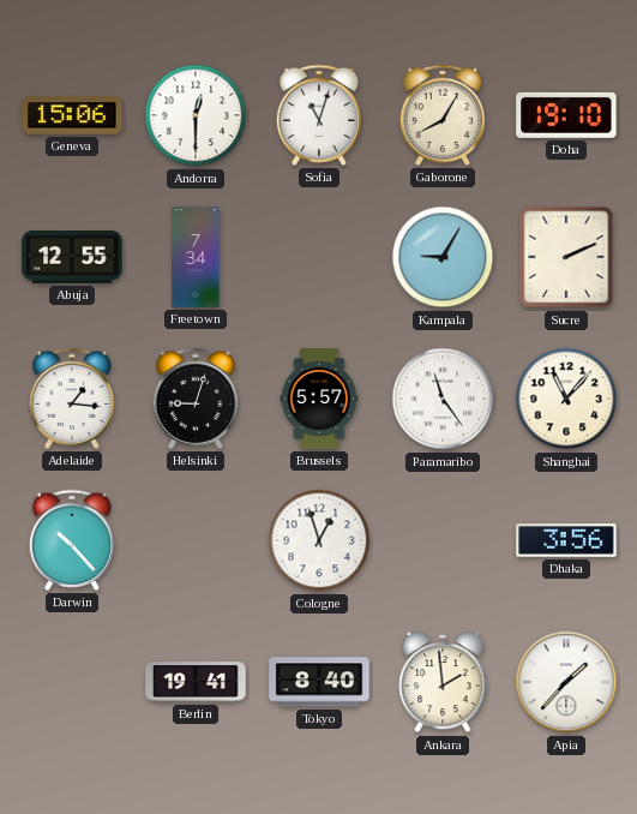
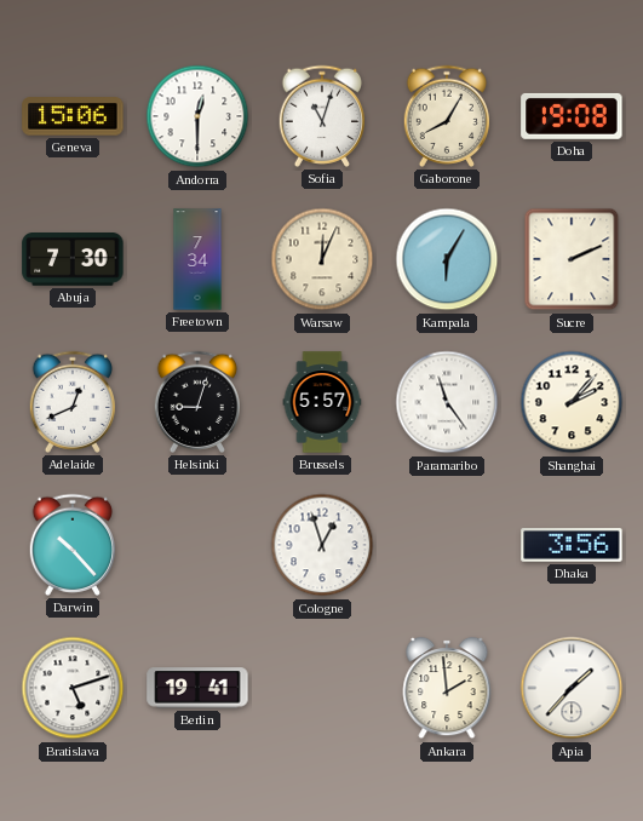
Doha: 19:10 -> 19:08
Abuja: 12:55 -> 7:30
Warsaw: none -> 12:04
Kampala: 9:05 -> 6:05
Adelaide: 1:16 -> 12:41
Shanghai: 11:07 -> 2:07
Bratislava: none -> 5:12
Tokyo: 8:40 -> none
